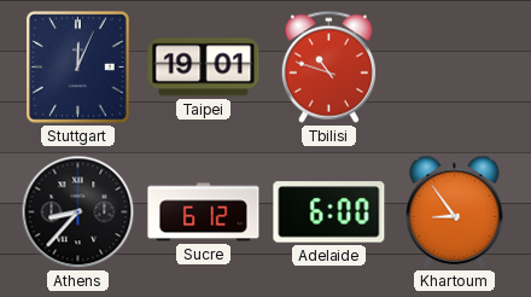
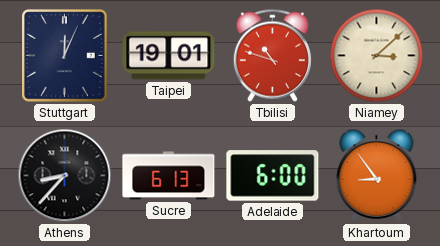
Niamey: none -> 3:08
Sucre: 6:12 -> 6:13
